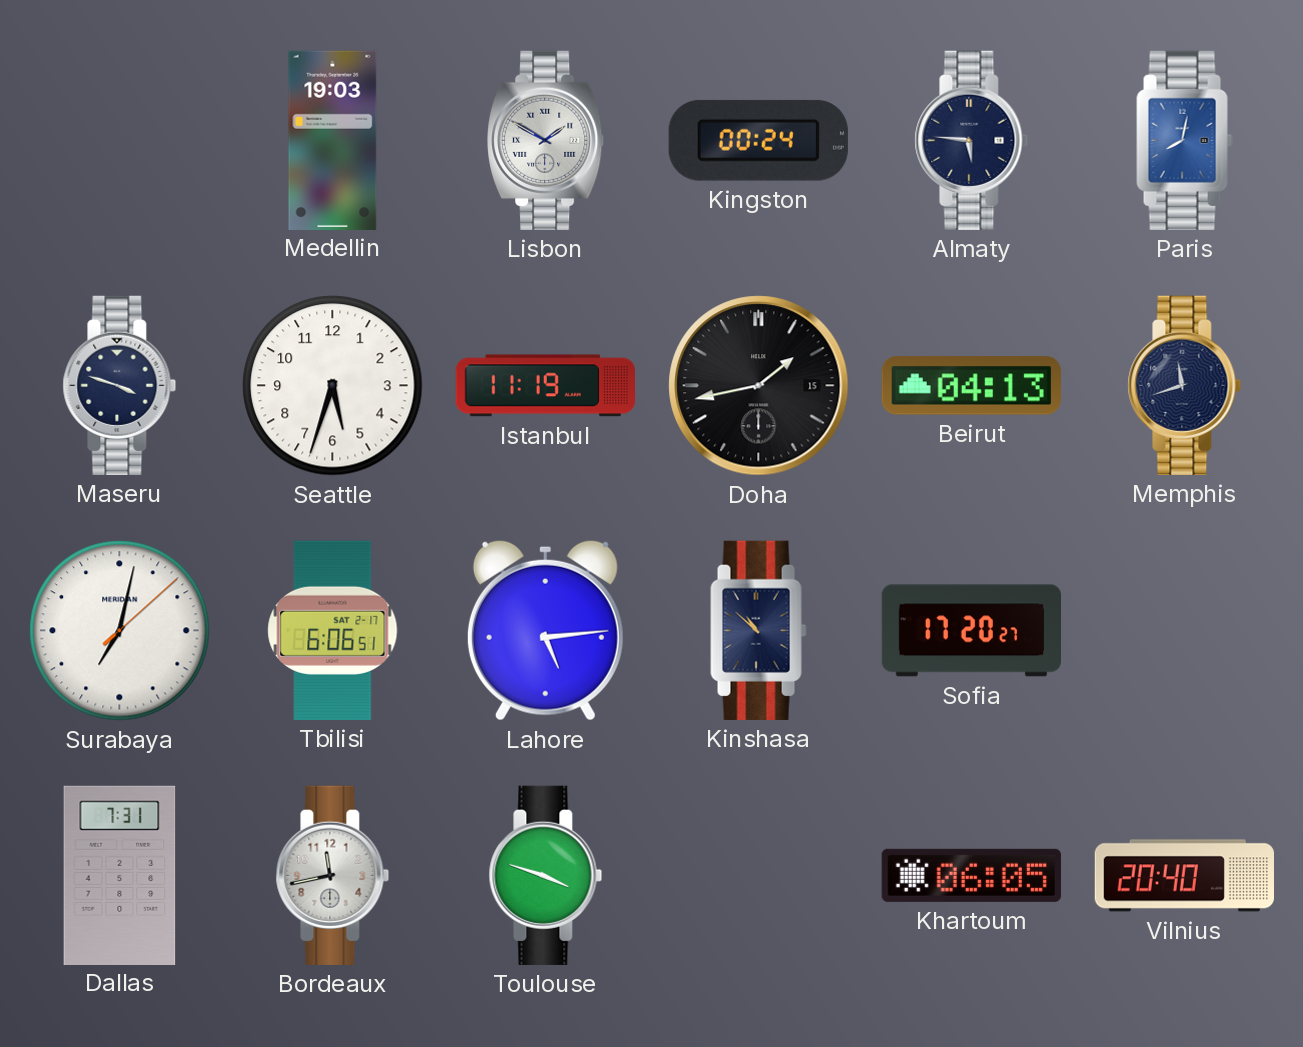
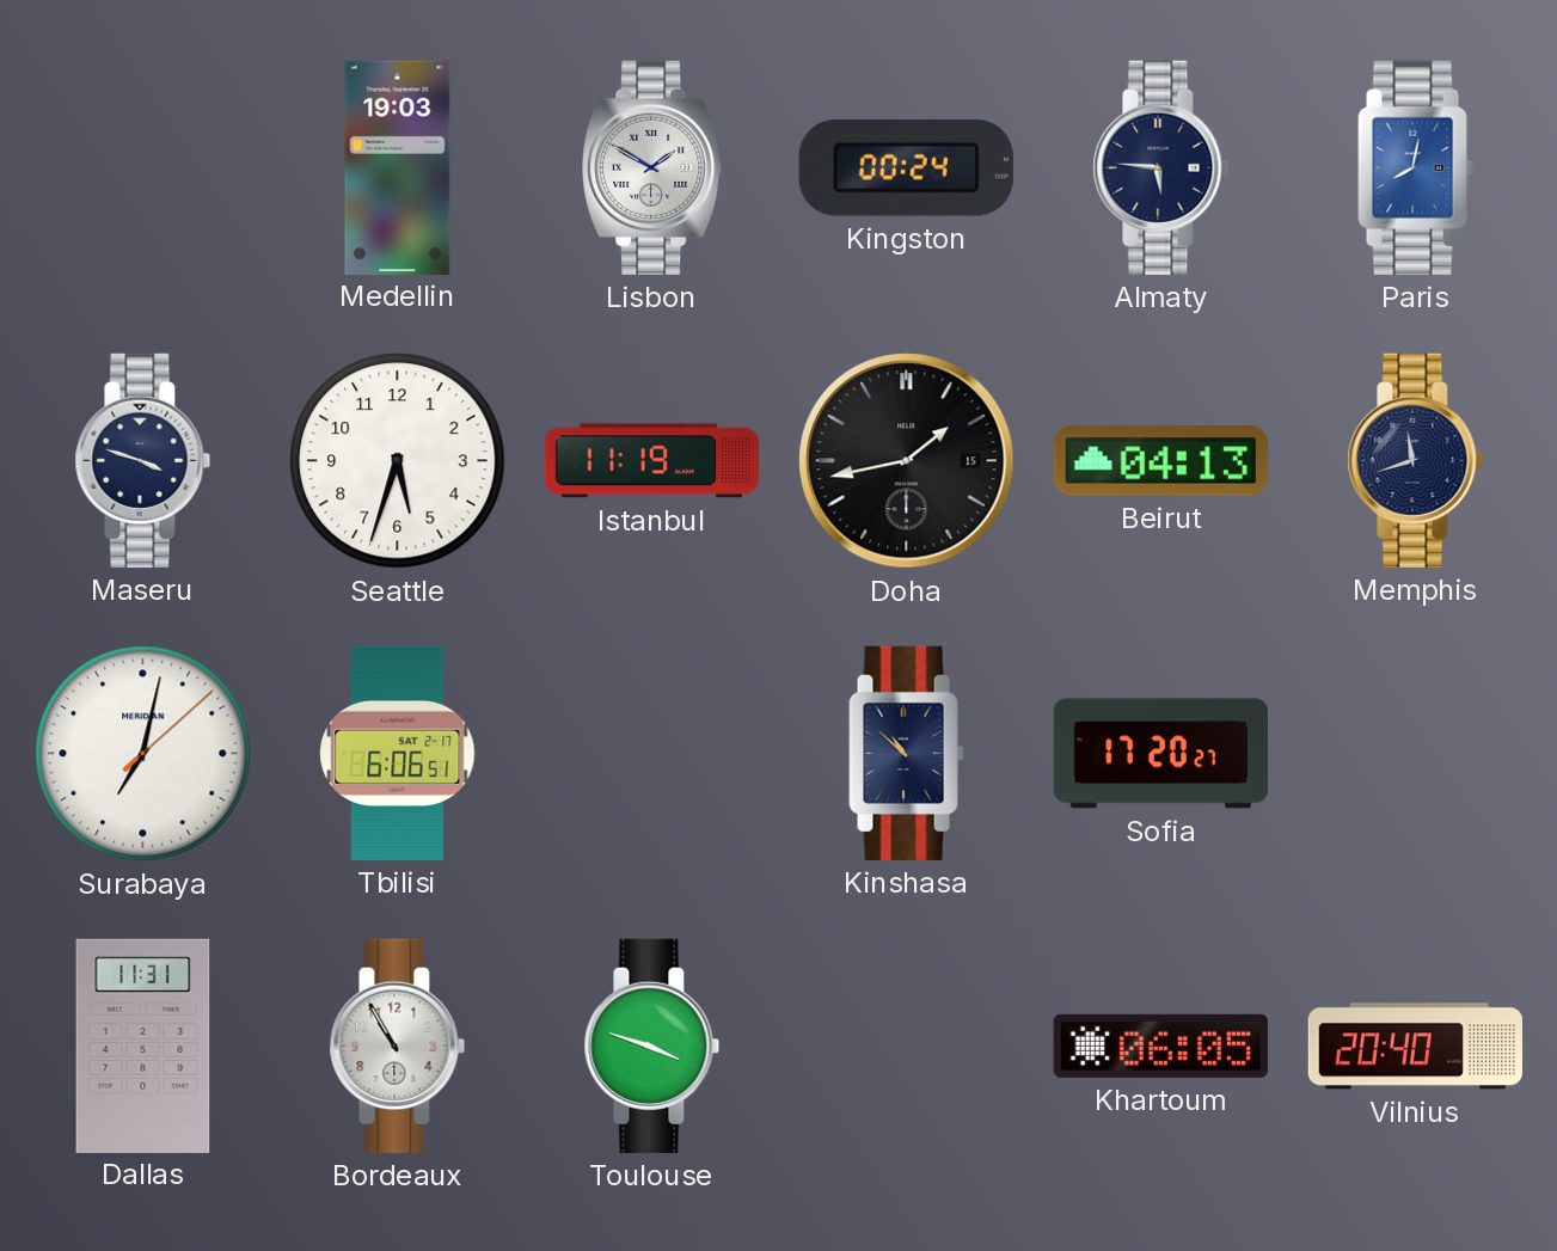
Lahore: 5:14 -> none
Dallas: 7:31 -> 11:31
Bordeaux: 11:43 -> 10:55
